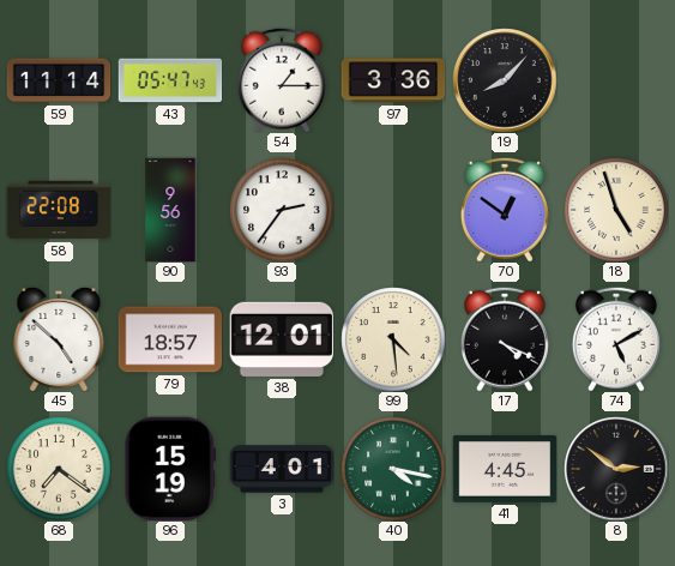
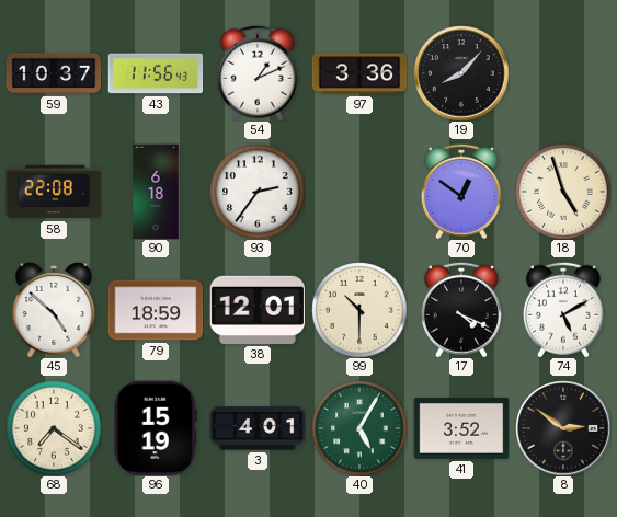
59: 11:14 -> 10:37
43: 05:47 -> 11:56
54: 1:15 -> 1:11
90: 9:56 -> 6:18
79: 18:57 -> 18:59
99: 4:29 -> 10:30
40: 4:17 -> 5:05
41: 4:45 -> 3:52
